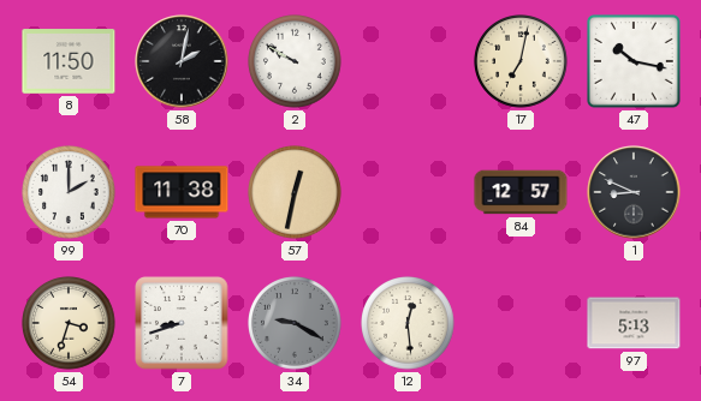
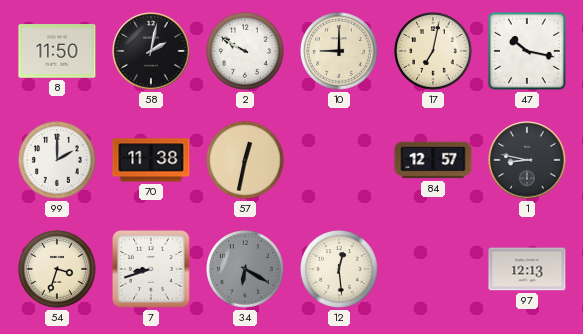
10: none -> 9:00
1: 8:49 -> 8:47
34: 9:20 -> 6:20
97: 5:13 -> 12:13
